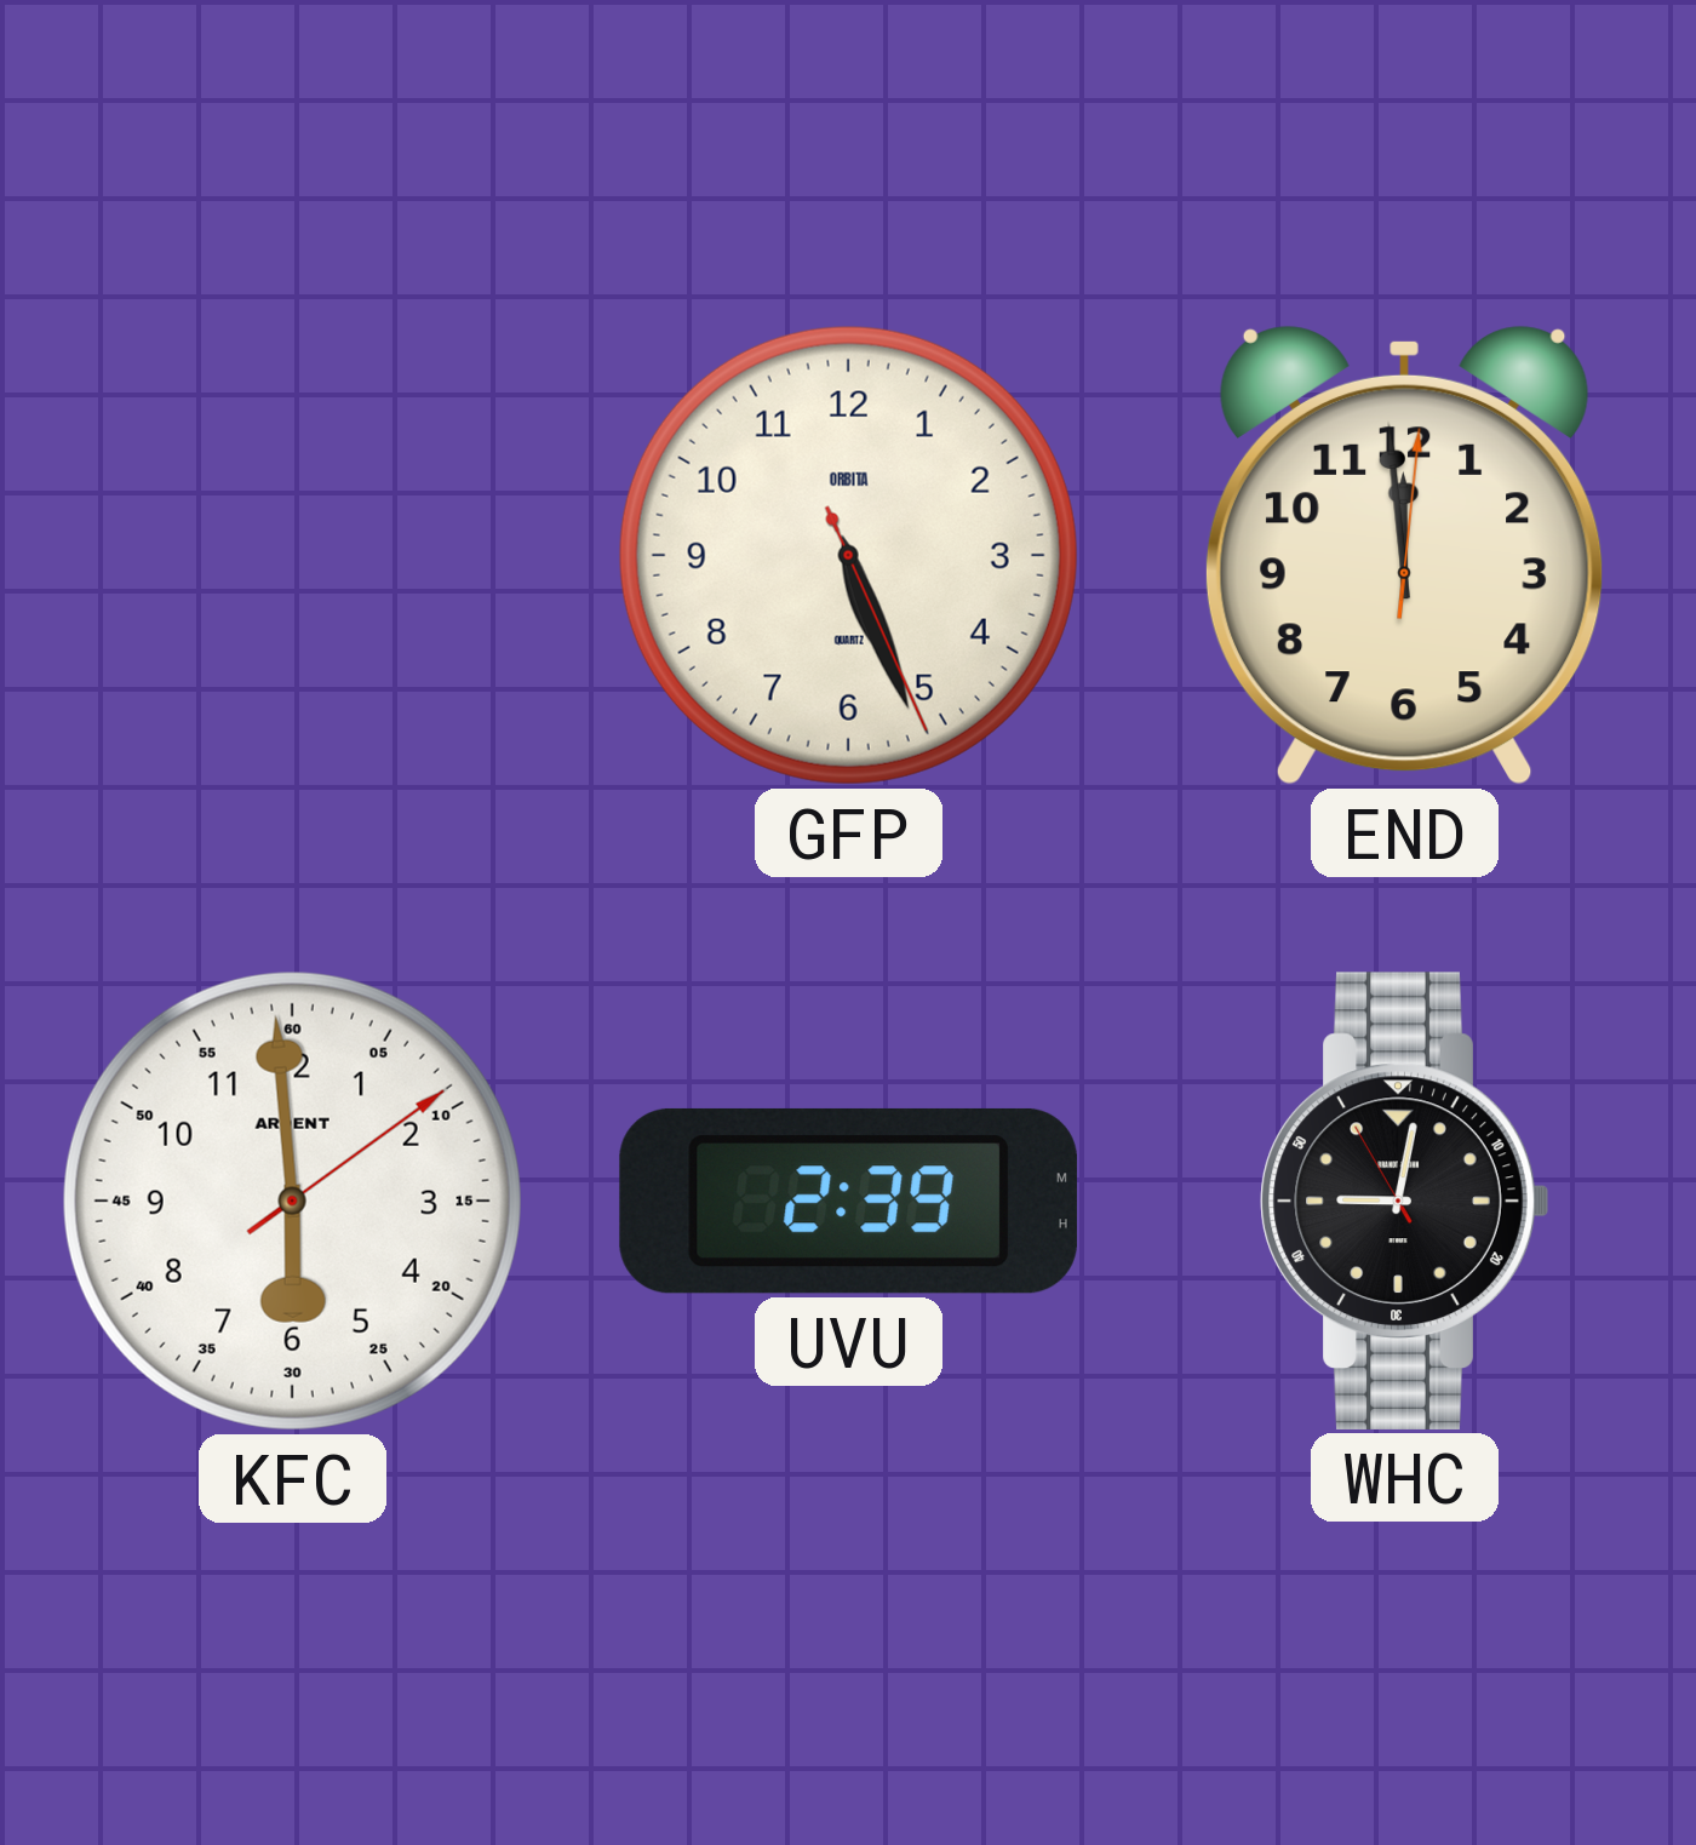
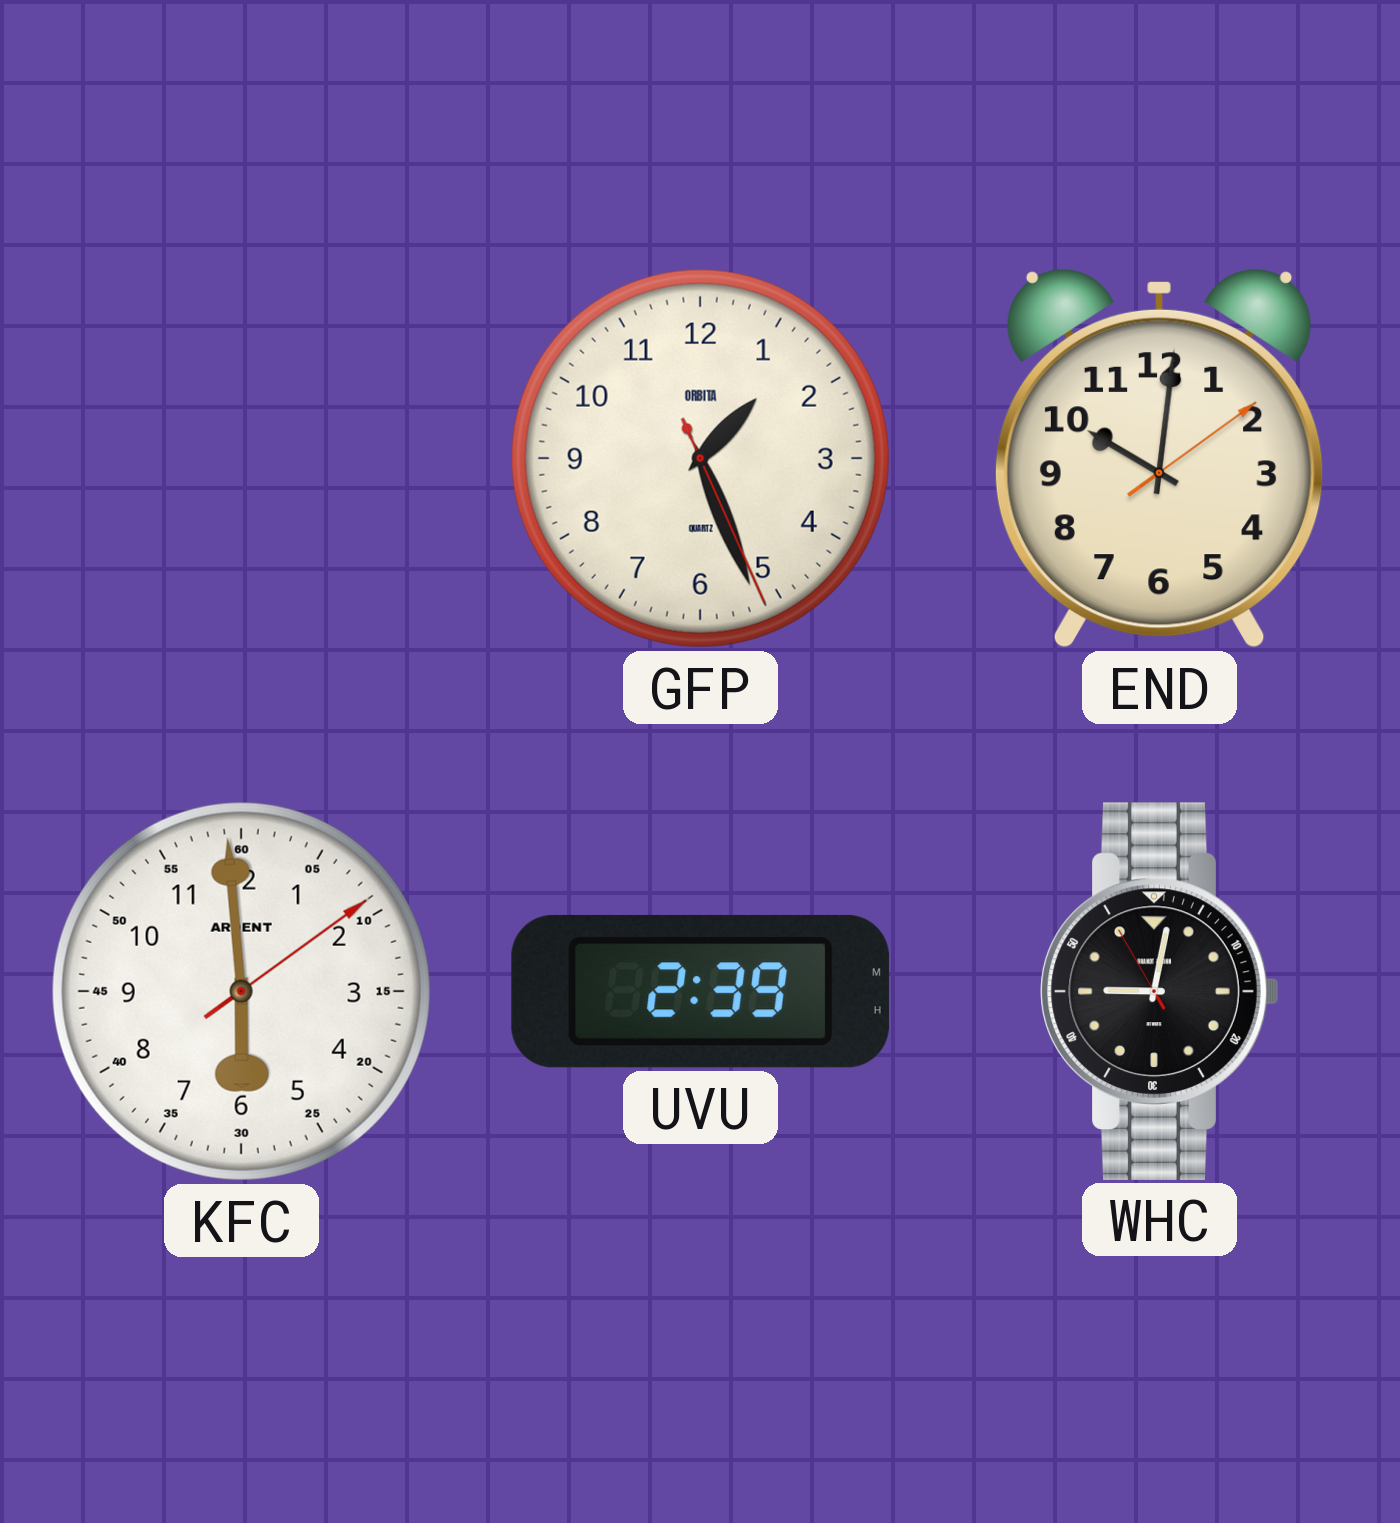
GFP: 5:26 -> 1:26
END: 11:59 -> 10:01
